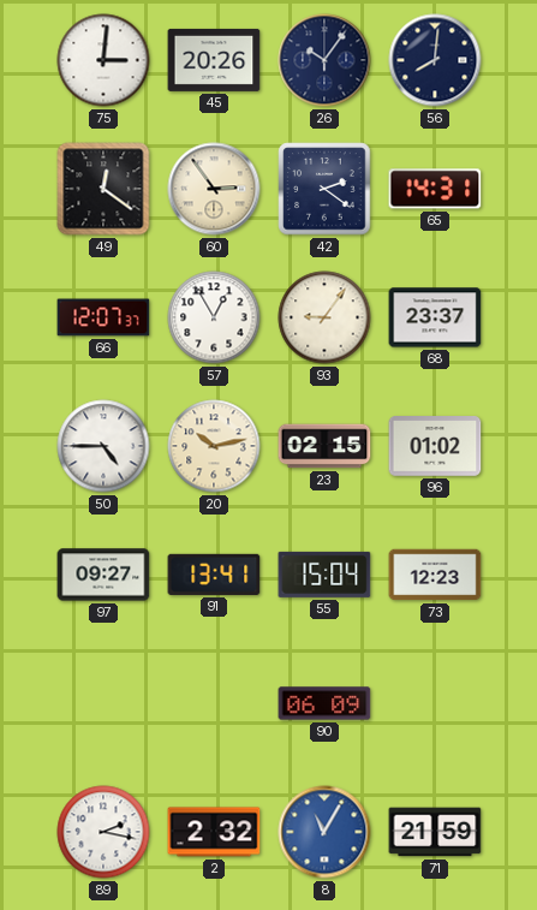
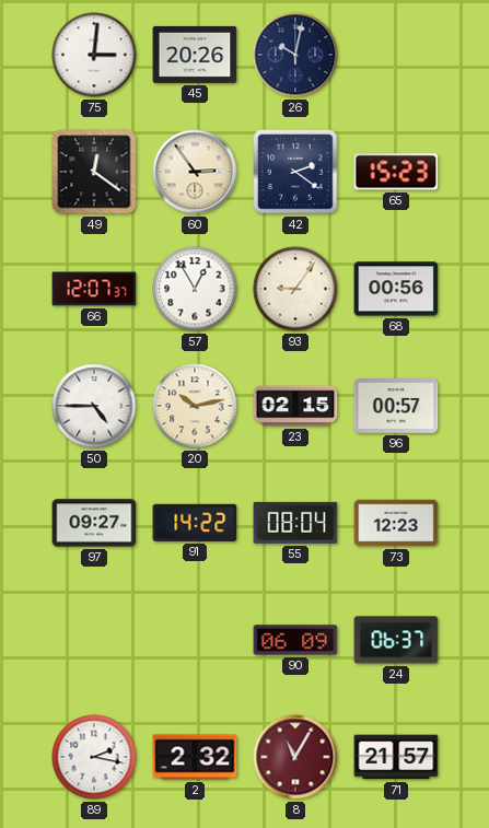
26: 10:06 -> 10:02
56: 8:01 -> none
65: 14:31 -> 15:23
68: 23:37 -> 00:56
96: 01:02 -> 00:57
91: 13:41 -> 14:22
55: 15:04 -> 08:04
24: none -> 06:37
8 dial: blue -> burgundy
71: 21:59 -> 21:57
